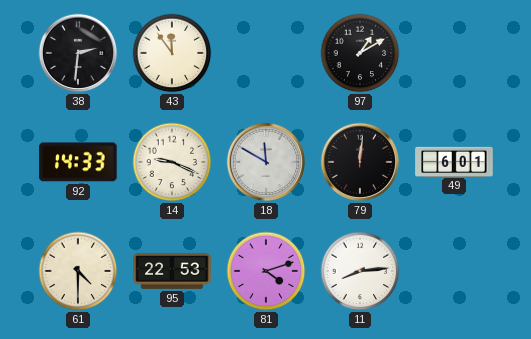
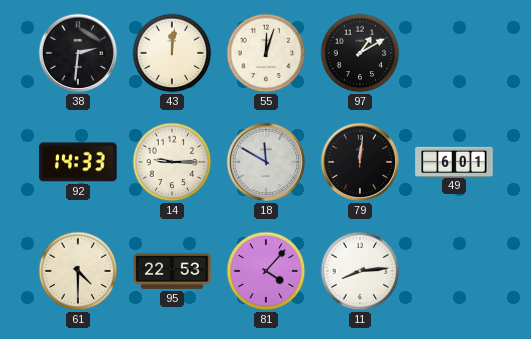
43: 11:54 -> 12:01
55: none -> 12:03
14: 9:19 -> 9:15
81: 4:12 -> 4:07
